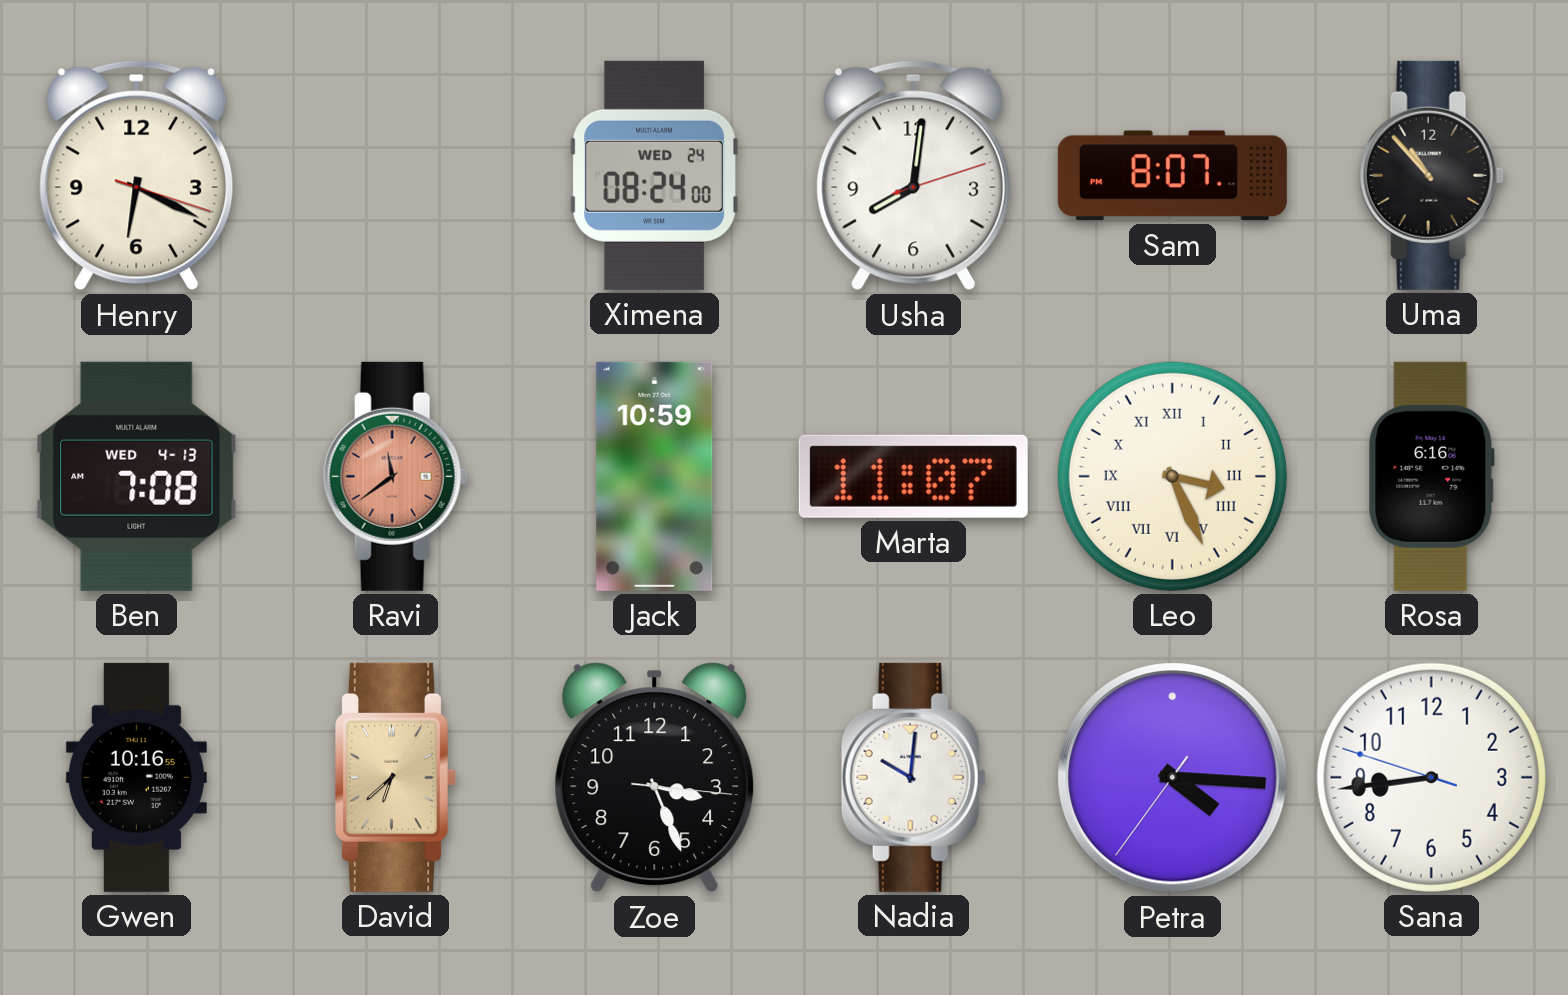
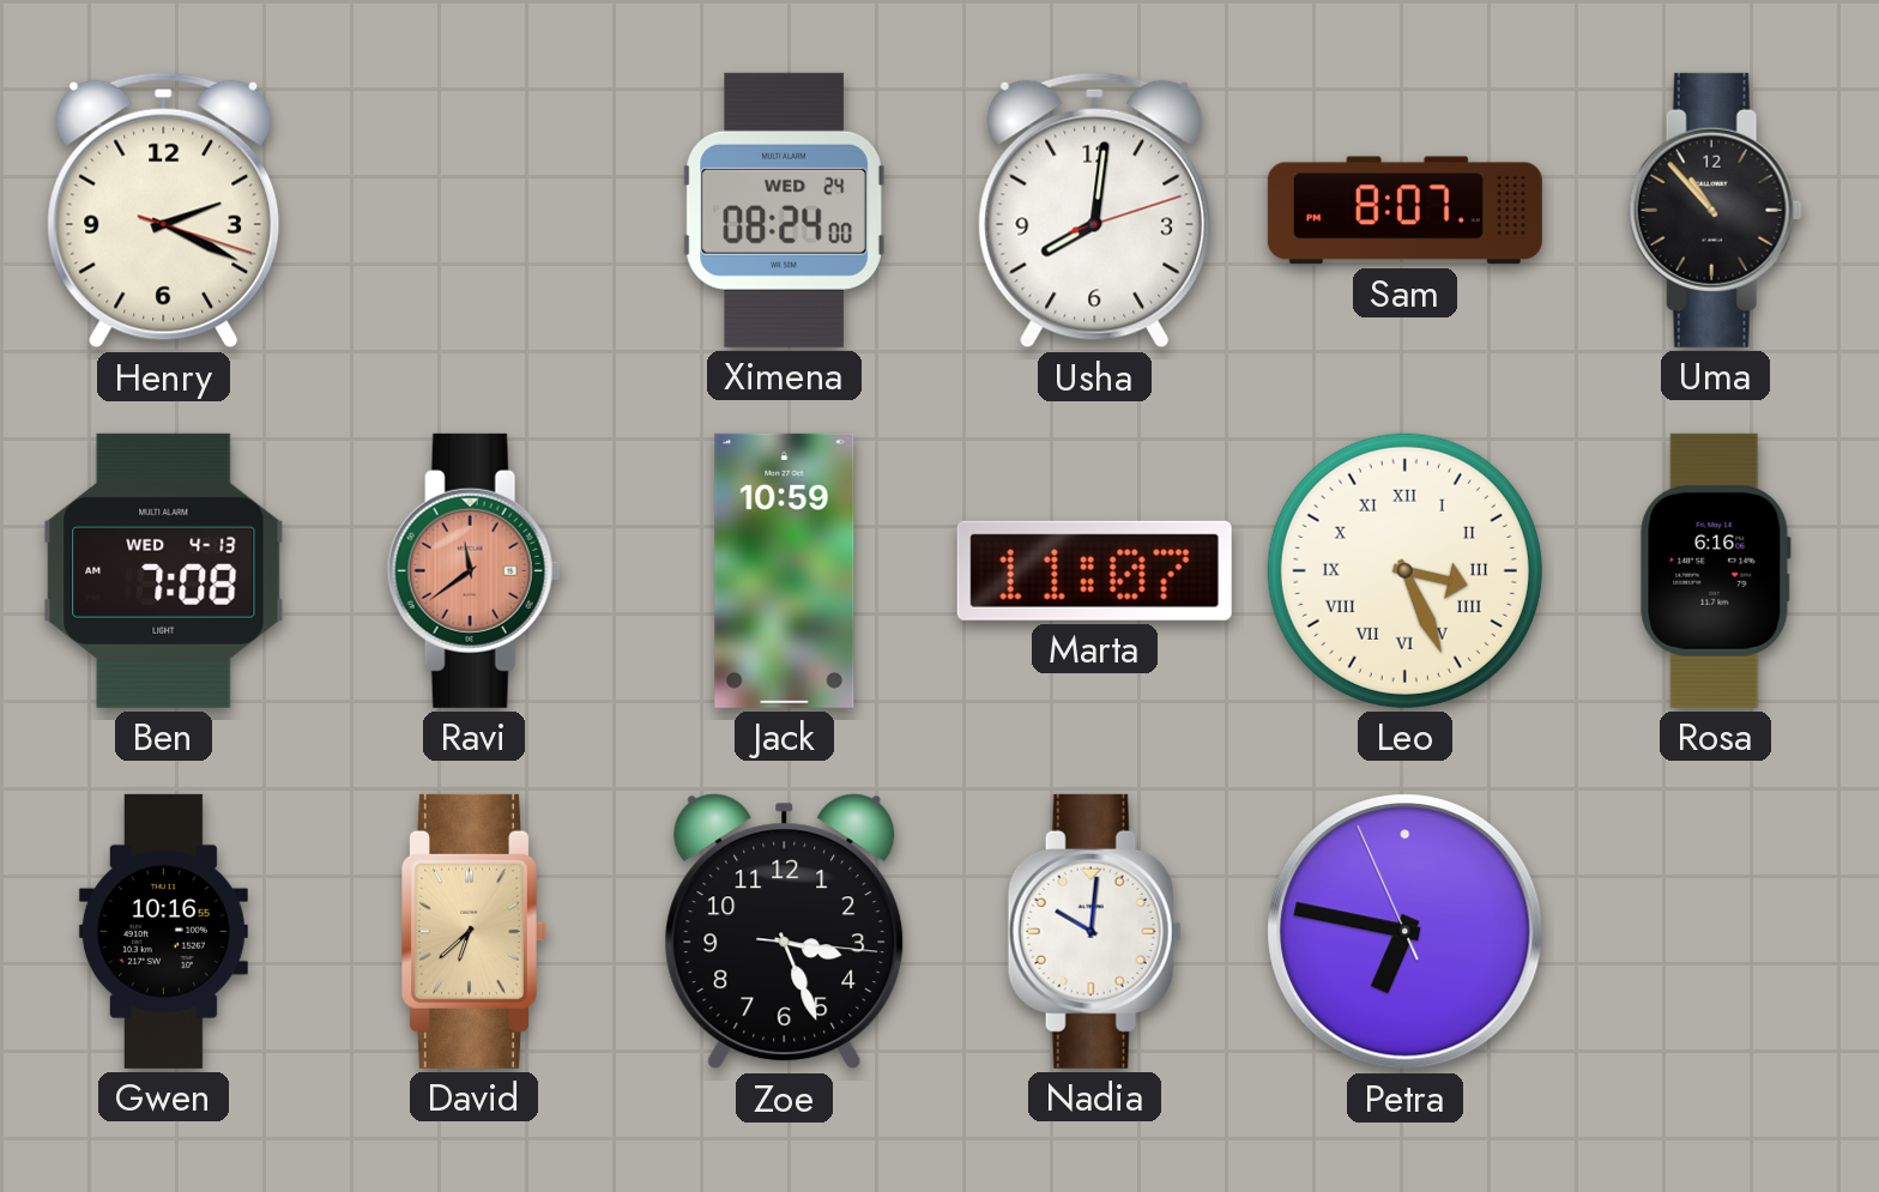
Henry: 6:19 -> 2:19
Petra: 4:15 -> 6:46
Sana: 8:43 -> none
